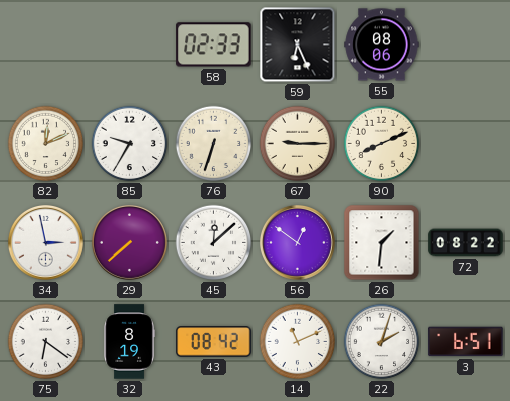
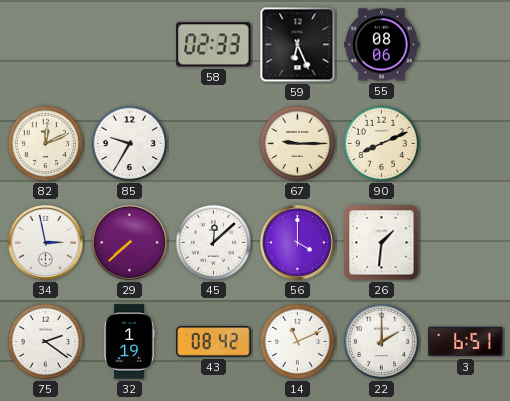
76: 6:33 -> none
56: 12:51 -> 4:00
72: 08:22 -> none
75: 6:21 -> 2:21
32: 8:19 -> 1:19
22: 2:03 -> 2:00
